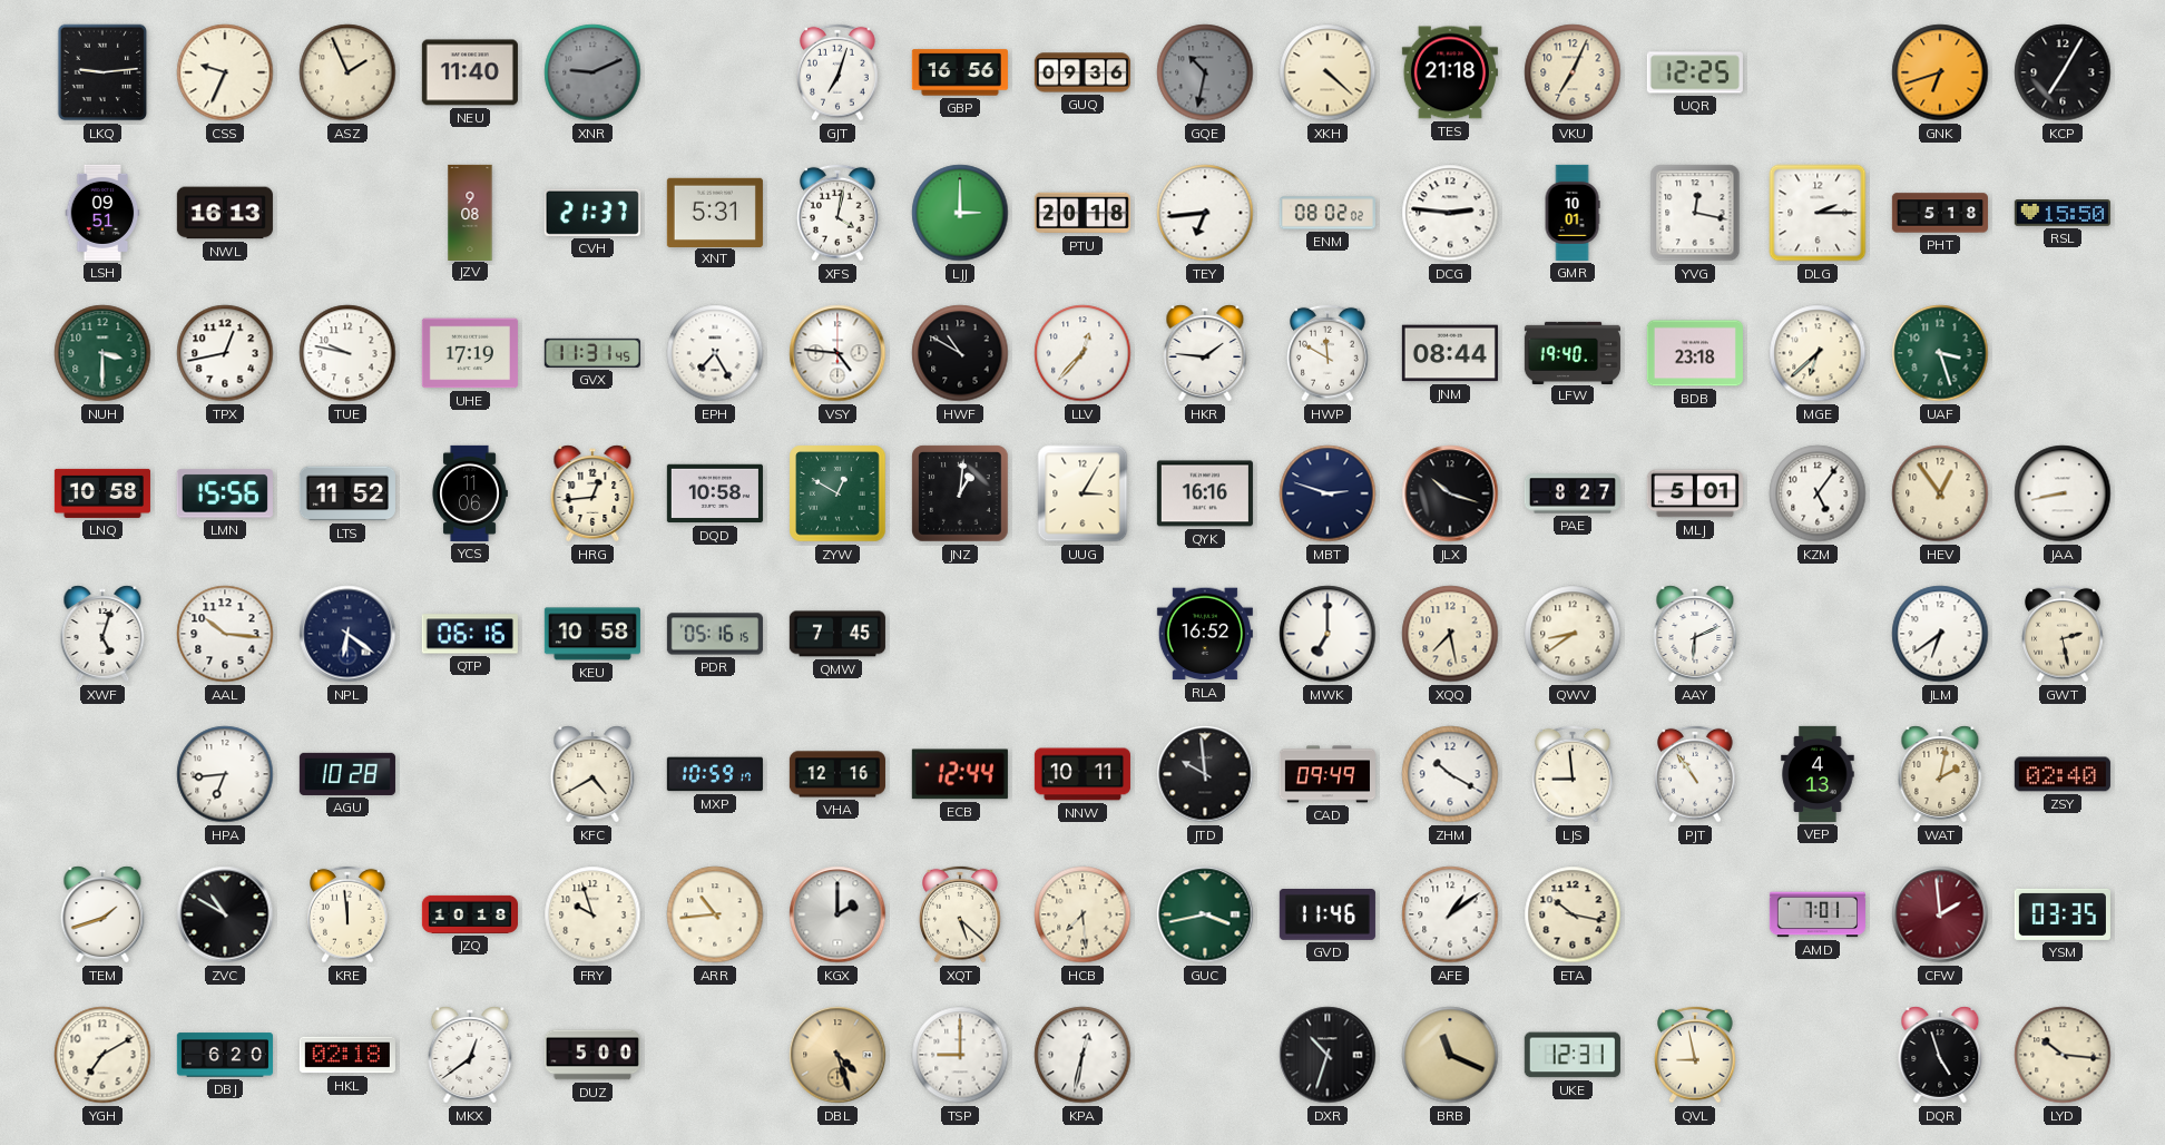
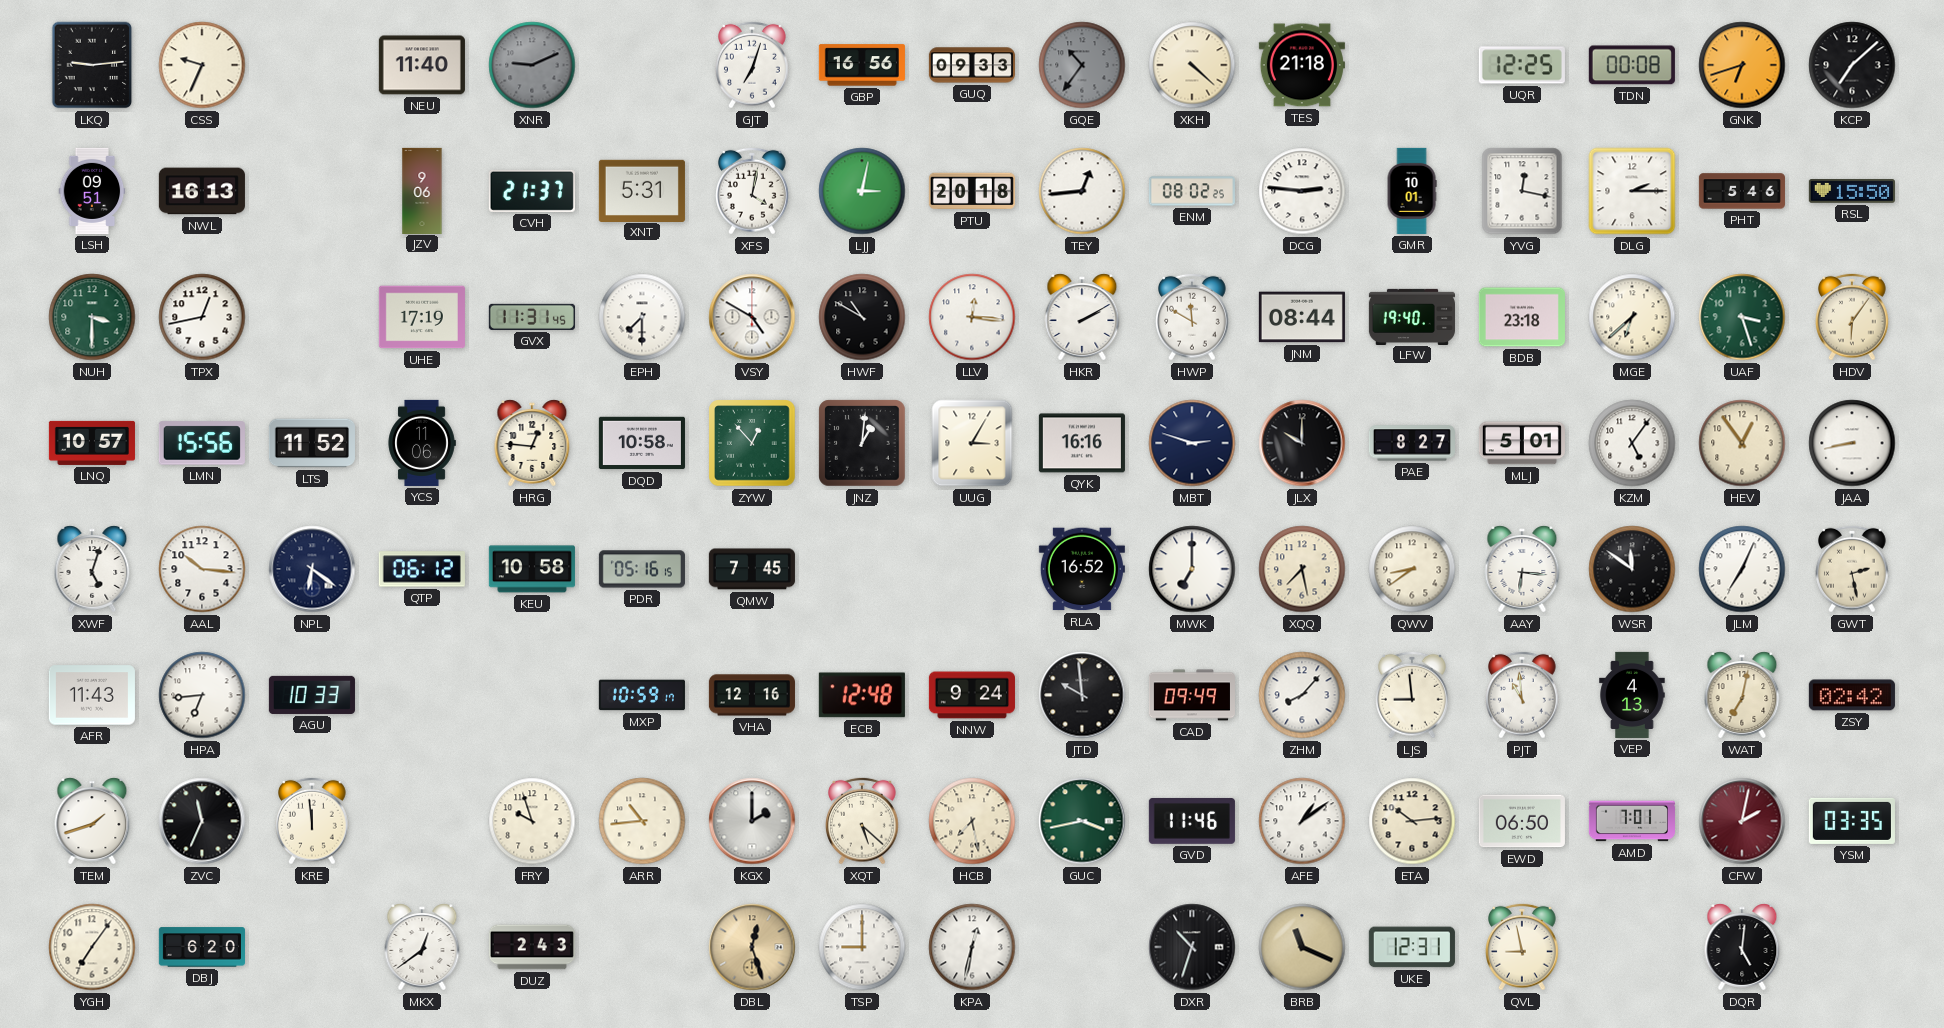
ASZ: 1:56 -> none
GUQ: 09:36 -> 09:33
GQE: 10:32 -> 10:36
VKU: 7:04 -> none
TDN: none -> 00:08
KCP: 7:05 -> 7:08
JZV: 9:08 -> 9:06
LJJ: 3:00 -> 3:02
TEY: 6:44 -> 12:44
ENM: 08:02:02 -> 08:02:25
PHT: 5:18 -> 5:46
TUE: 9:47 -> none
EPH: 7:25 -> 7:30
VSY: 4:46 -> 4:50
LLV: 12:37 -> 12:16
HKR: 1:46 -> 2:10
HDV: none -> 6:06
LNQ: 10:58 -> 10:57
HRG: 12:44 -> 12:46
ZYW: 12:50 -> 12:53
JLX: 10:18 -> 10:00
QTP: 06:16 -> 06:12
AAY: 6:11 -> 6:16
WSR: none -> 11:51
JLM: 6:39 -> 7:04
AFR: none -> 11:43
AGU: 10:28 -> 10:33
KFC: 4:40 -> none
ECB: 12:44 -> 12:48
NNW: 10:11 -> 9:24
ZHM: 10:20 -> 8:07
PJT: 10:54 -> 10:59
WAT: 2:02 -> 7:02
ZSY: 02:40 -> 02:42
ZVC: 10:50 -> 11:34
JZQ: 10:18 -> none
HCB: 7:29 -> 7:28
ETA: 10:17 -> 10:14
EWD: none -> 06:50
CFW: 1:59 -> 2:02
YGH: 7:10 -> 7:06
HKL: 02:18 -> none
DUZ: 5:00 -> 2:43
DBL: 4:27 -> 12:27
DQR: 4:57 -> 5:01
LYD: 10:16 -> none
